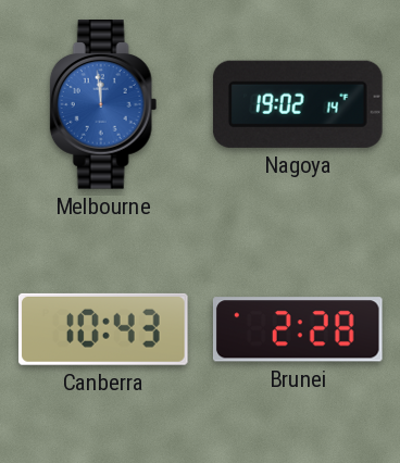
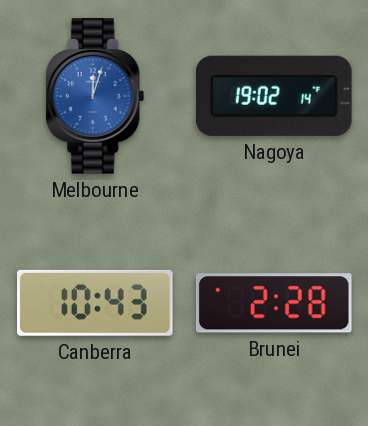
Melbourne: 11:59 -> 12:03
